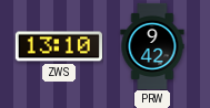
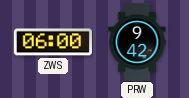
ZWS: 13:10 -> 06:00
